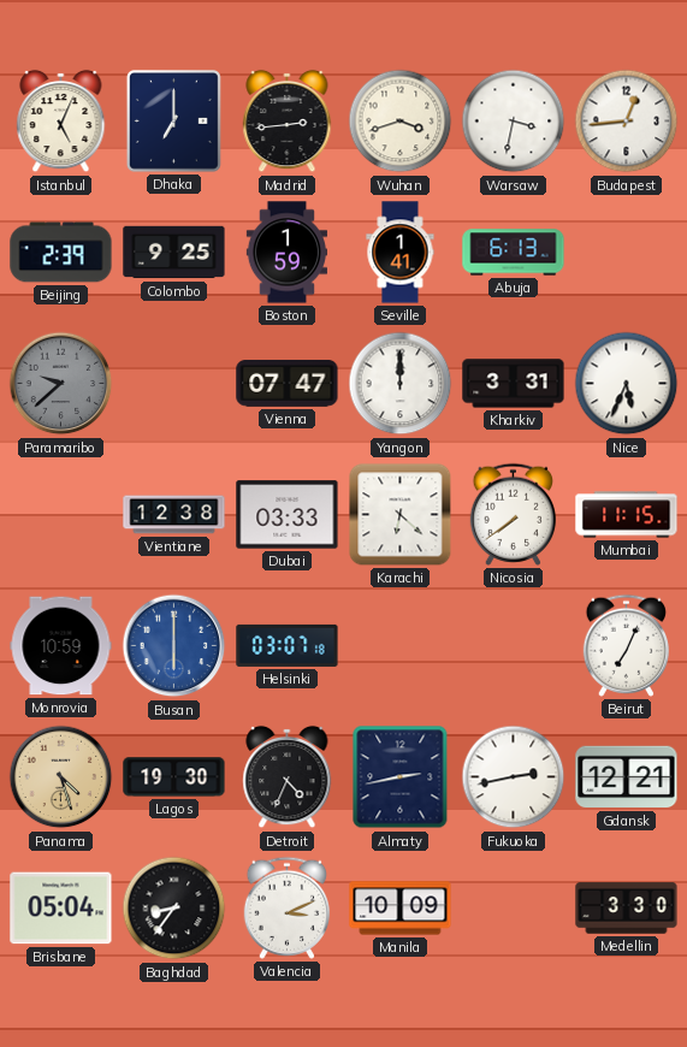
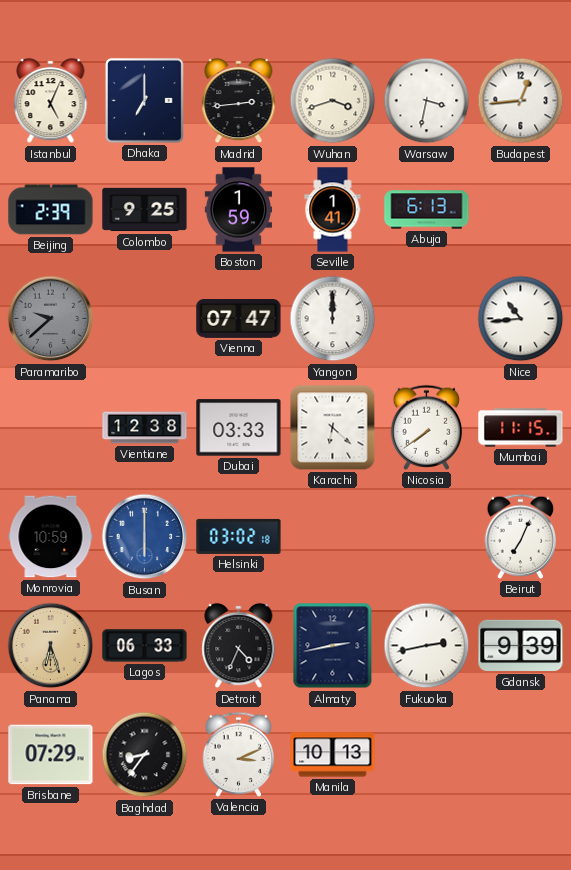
Kharkiv: 3:31 -> none
Nice: 5:34 -> 10:44
Helsinki: 03:07 -> 03:02
Panama: 4:27 -> 6:27
Lagos: 19:30 -> 06:33
Gdansk: 12:21 -> 9:39
Brisbane: 05:04 -> 07:29
Manila: 10:09 -> 10:13
Medellin: 3:30 -> none
